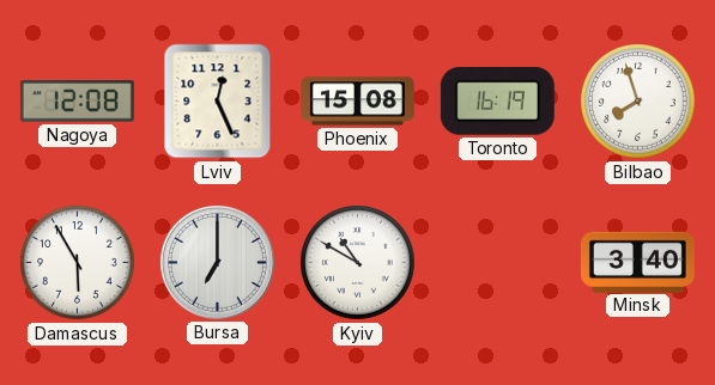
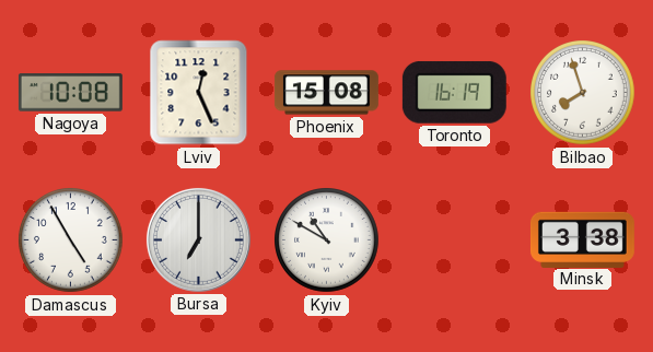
Nagoya: 12:08 -> 10:08
Damascus: 5:55 -> 4:55
Minsk: 3:40 -> 3:38
